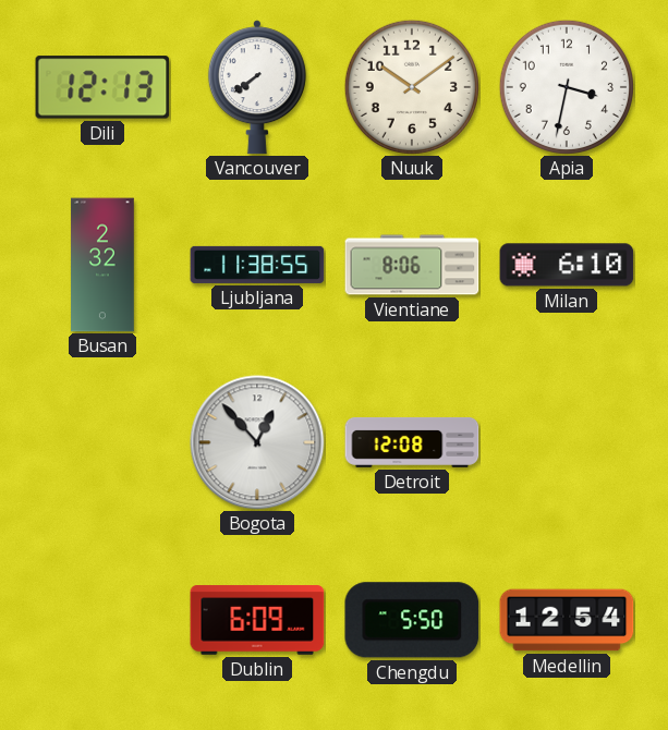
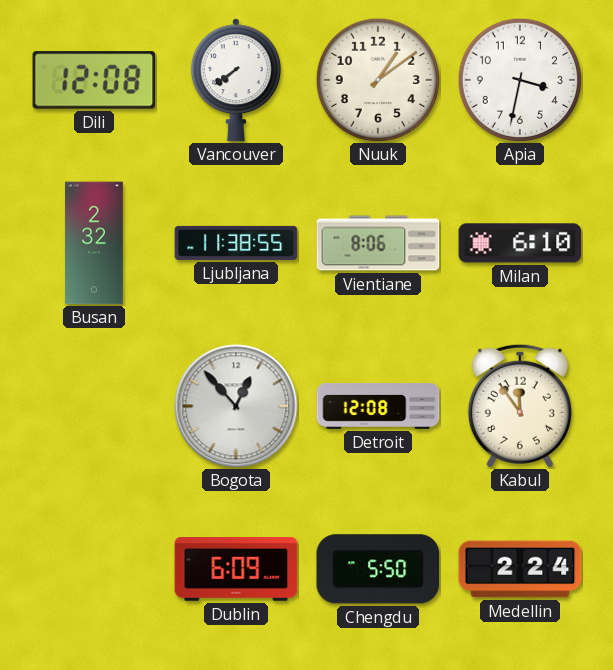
Dili: 12:13 -> 12:08
Nuuk: 10:09 -> 1:09
Kabul: none -> 11:54
Medellin: 12:54 -> 2:24
